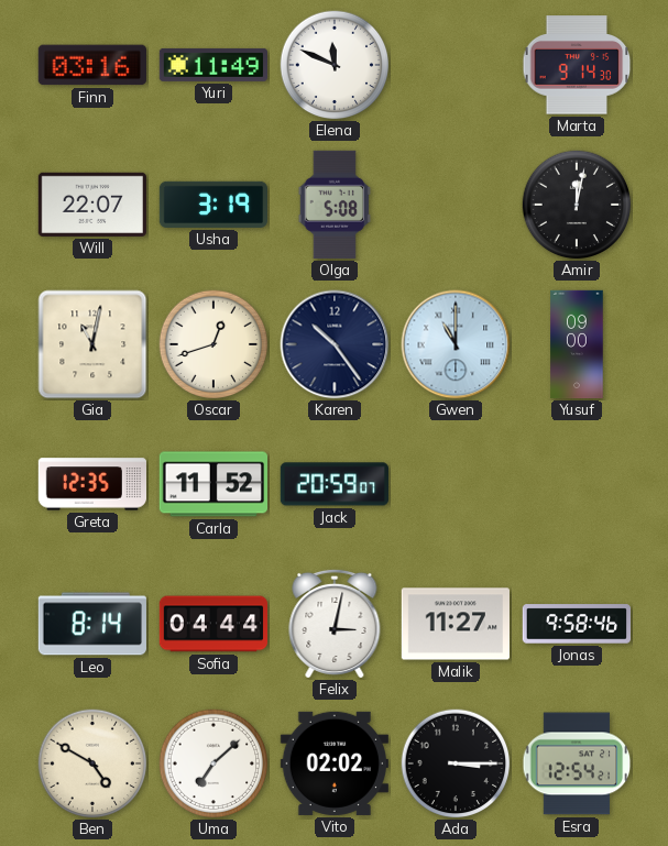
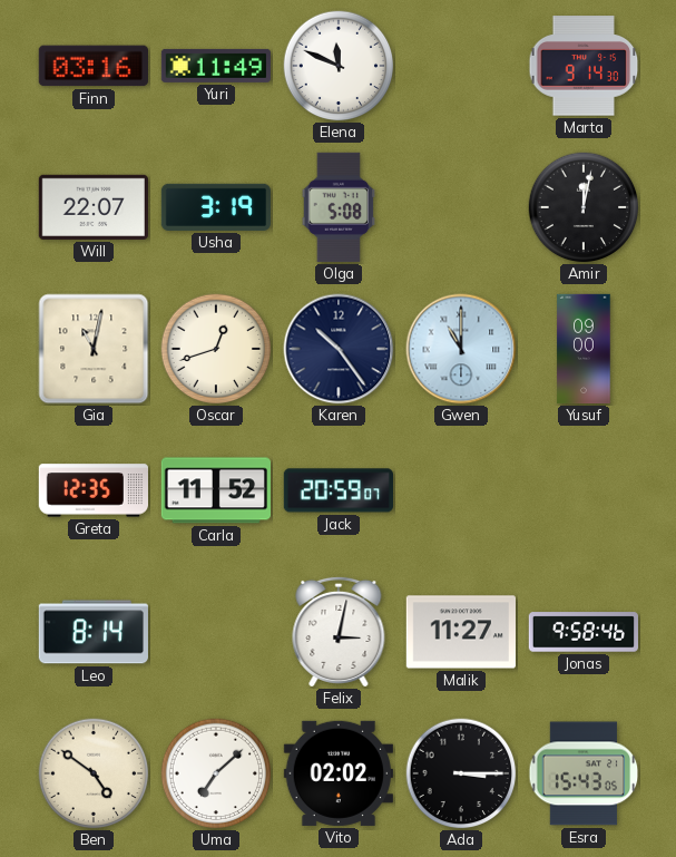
Sofia: 04:44 -> none
Ben: 4:50 -> 4:51
Esra: 12:54 -> 15:43
